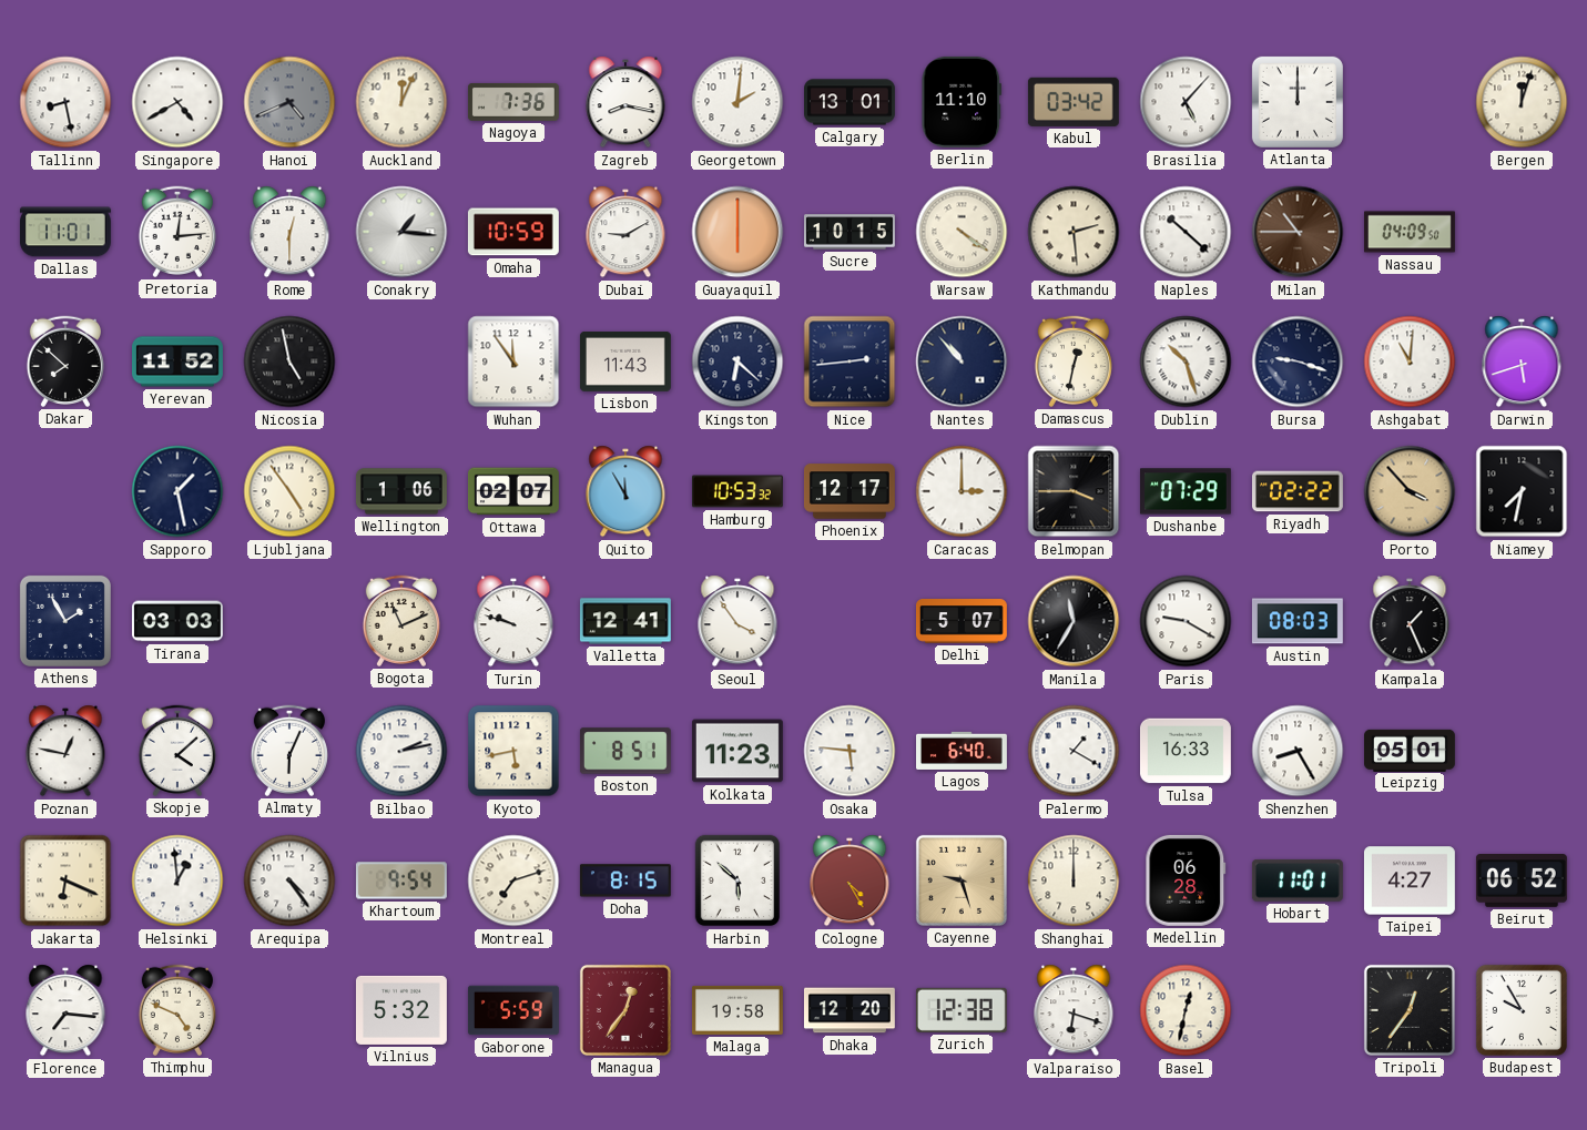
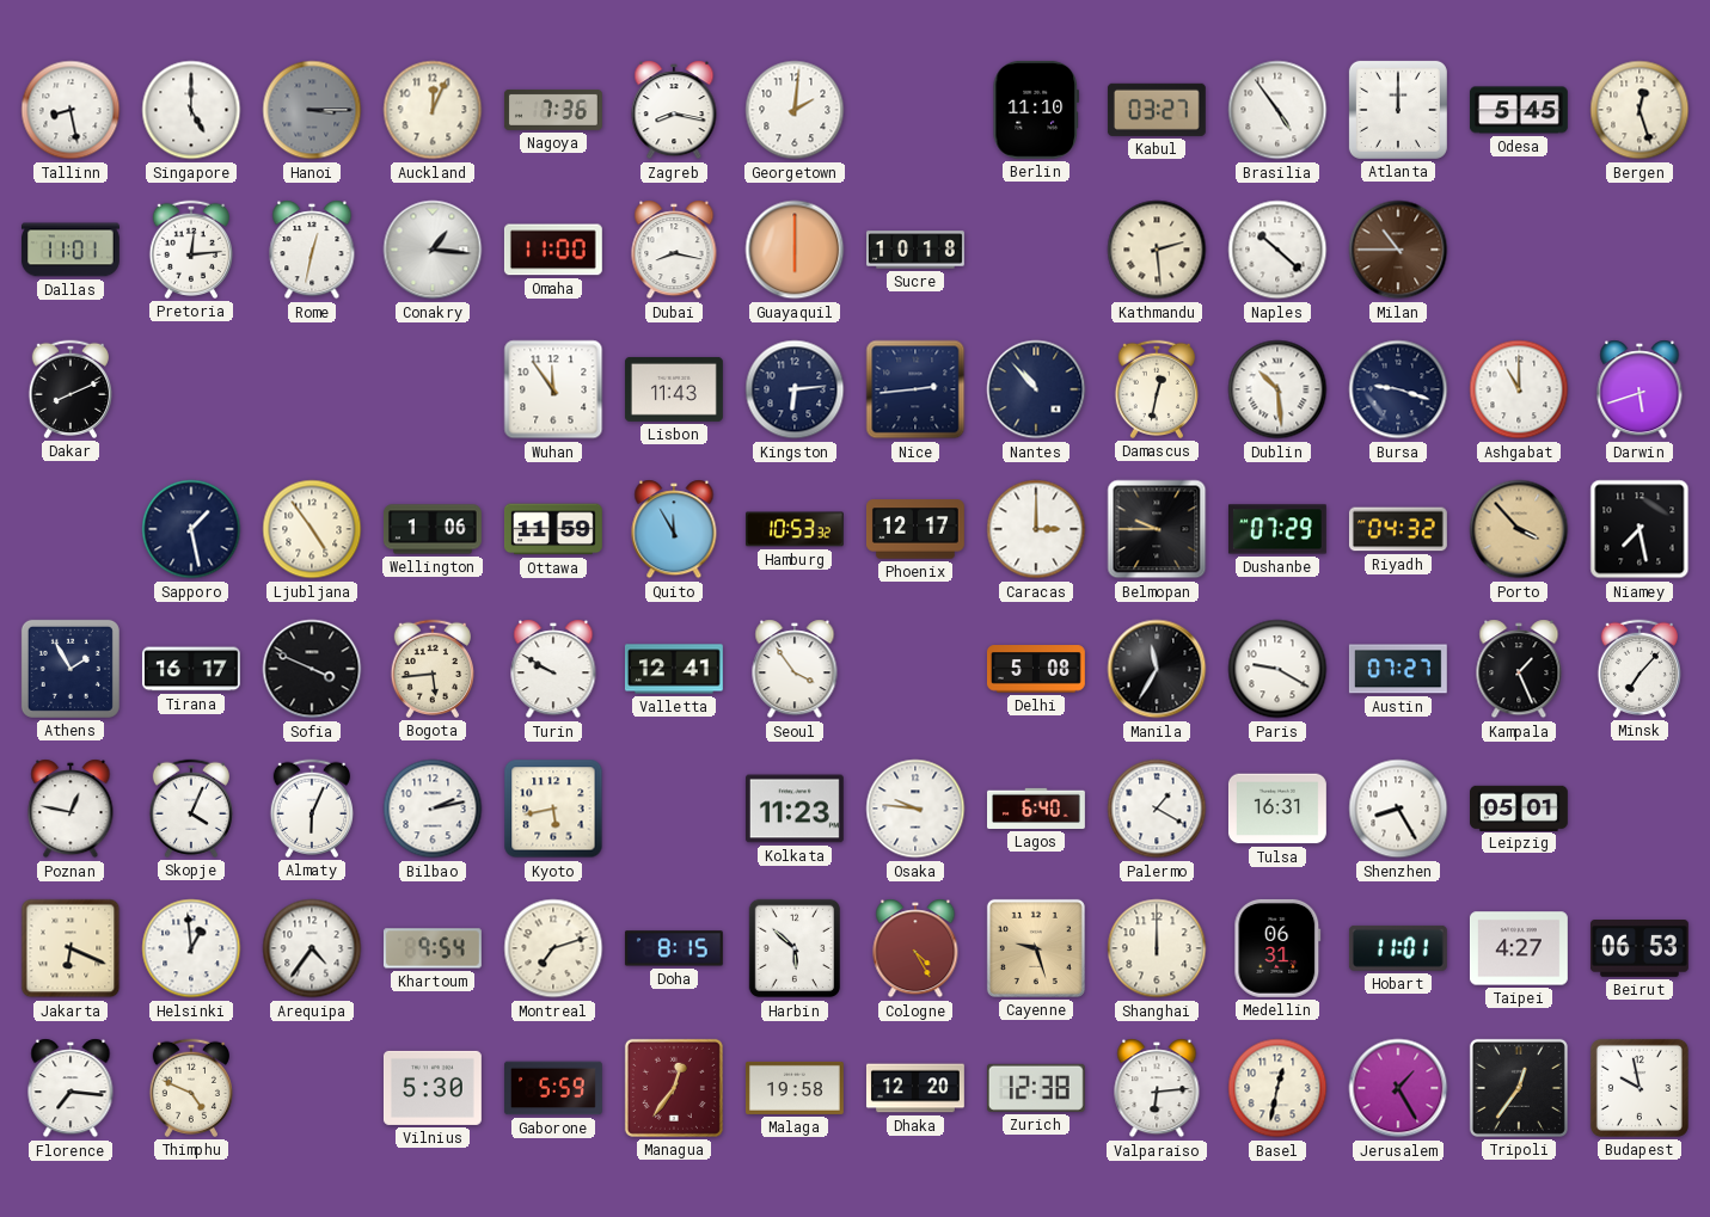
Singapore: 4:40 -> 5:00
Hanoi: 4:41 -> 3:15
Calgary: 13:01 -> none
Kabul: 03:42 -> 03:27
Brasilia: 5:07 -> 4:54
Odesa: none -> 5:45
Bergen: 12:03 -> 12:27
Rome: 12:30 -> 12:32
Omaha: 10:59 -> 11:00
Dubai: 9:10 -> 8:17
Sucre: 10:15 -> 10:18
Warsaw: 4:21 -> none
Nassau: 04:09 -> none
Dakar: 7:52 -> 8:11
Yerevan: 11:52 -> none
Nicosia: 4:58 -> none
Kingston: 6:22 -> 6:14
Dublin: 10:27 -> 10:29
Ashgabat: 11:01 -> 11:00
Ottawa: 02:07 -> 11:59
Belmopan: 3:45 -> 9:45
Riyadh: 02:22 -> 04:32
Niamey: 7:32 -> 7:28
Tirana: 03:03 -> 16:17
Sofia: none -> 3:49
Bogota: 11:11 -> 5:44
Turin: 9:48 -> 9:50
Delhi: 5:07 -> 5:08
Austin: 08:03 -> 07:27
Minsk: none -> 7:07
Skopje: 4:08 -> 4:04
Boston: 8:51 -> none
Osaka: 5:46 -> 9:46
Tulsa: 16:33 -> 16:31
Arequipa: 4:24 -> 4:36
Medellin: 06:28 -> 06:31
Beirut: 06:52 -> 06:53
Vilnius: 5:32 -> 5:30
Valparaiso: 6:18 -> 6:14
Jerusalem: none -> 1:25
Budapest: 9:55 -> 9:58
